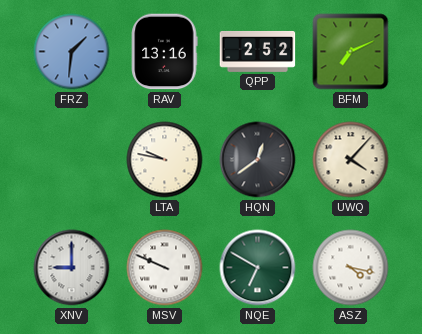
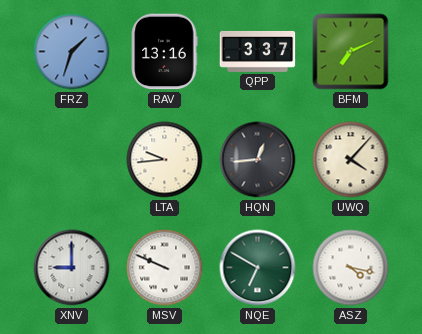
FRZ: 1:31 -> 1:33
QPP: 2:52 -> 3:37
LTA: 9:47 -> 9:44
HQN: 12:39 -> 12:44
